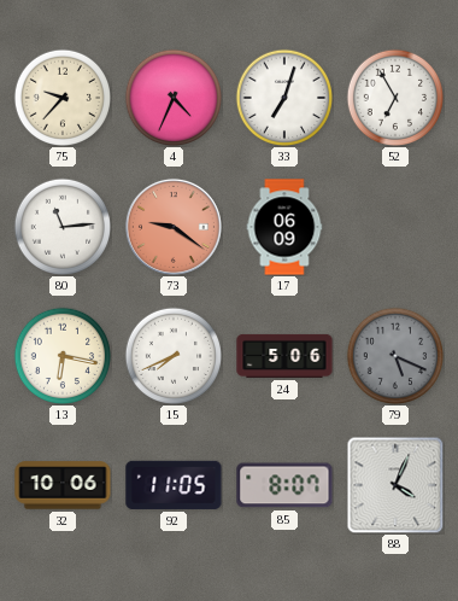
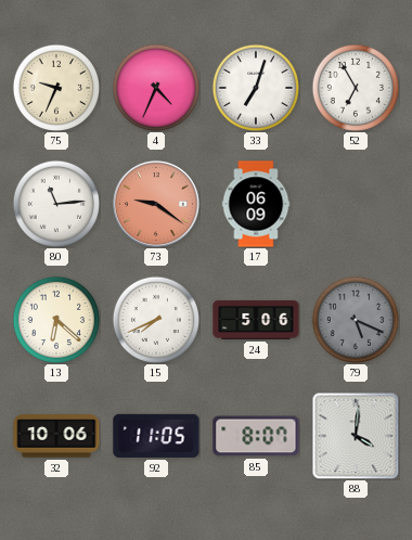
75: 9:37 -> 9:34
13: 6:17 -> 6:22
88: 4:04 -> 4:01
